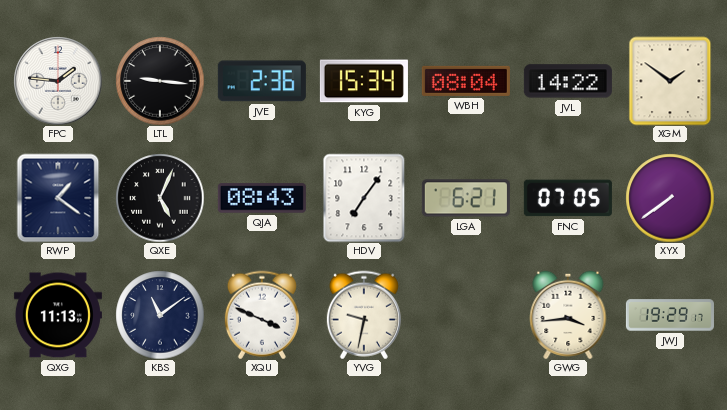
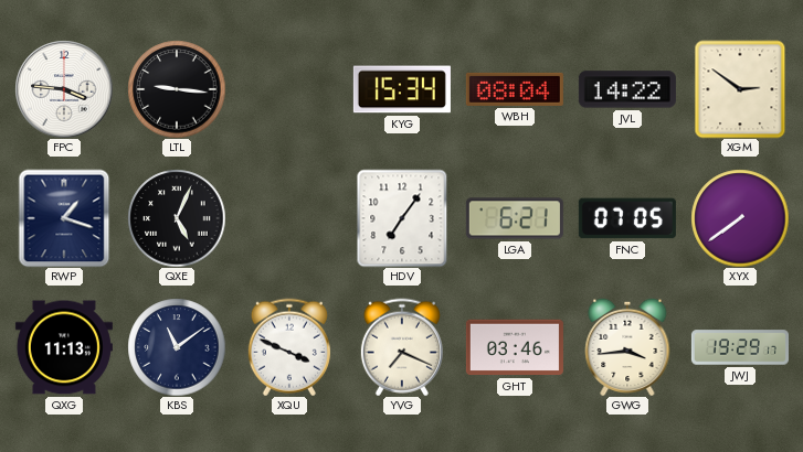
FPC: 1:46 -> 3:46
JVE: 2:36 -> none
XGM: 1:51 -> 2:51
RWP: 1:21 -> 1:18
QJA: 08:43 -> none
YVG: 9:32 -> 7:19
GHT: none -> 03:46
